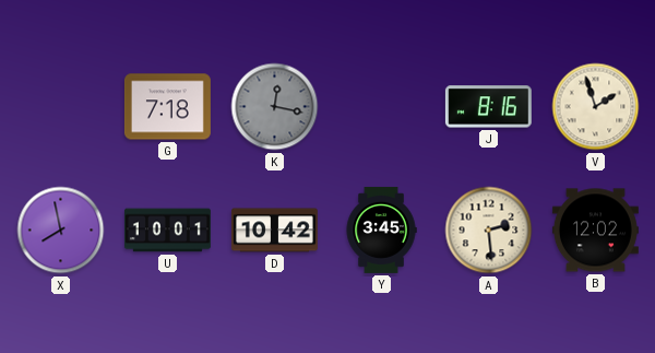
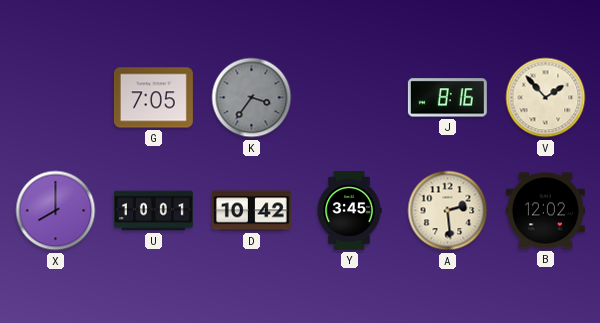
G: 7:18 -> 7:05
K: 12:17 -> 3:36
V: 1:57 -> 1:53
X: 7:58 -> 8:00
